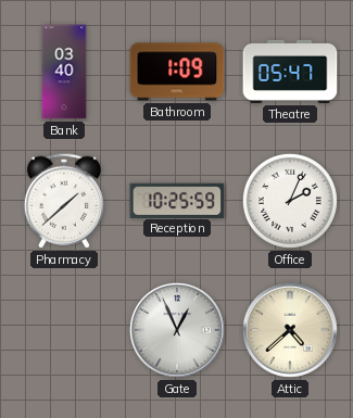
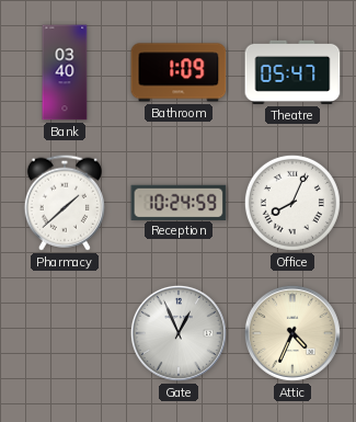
Reception: 10:25 -> 10:24
Office: 2:04 -> 8:04
Attic: 4:38 -> 4:34
